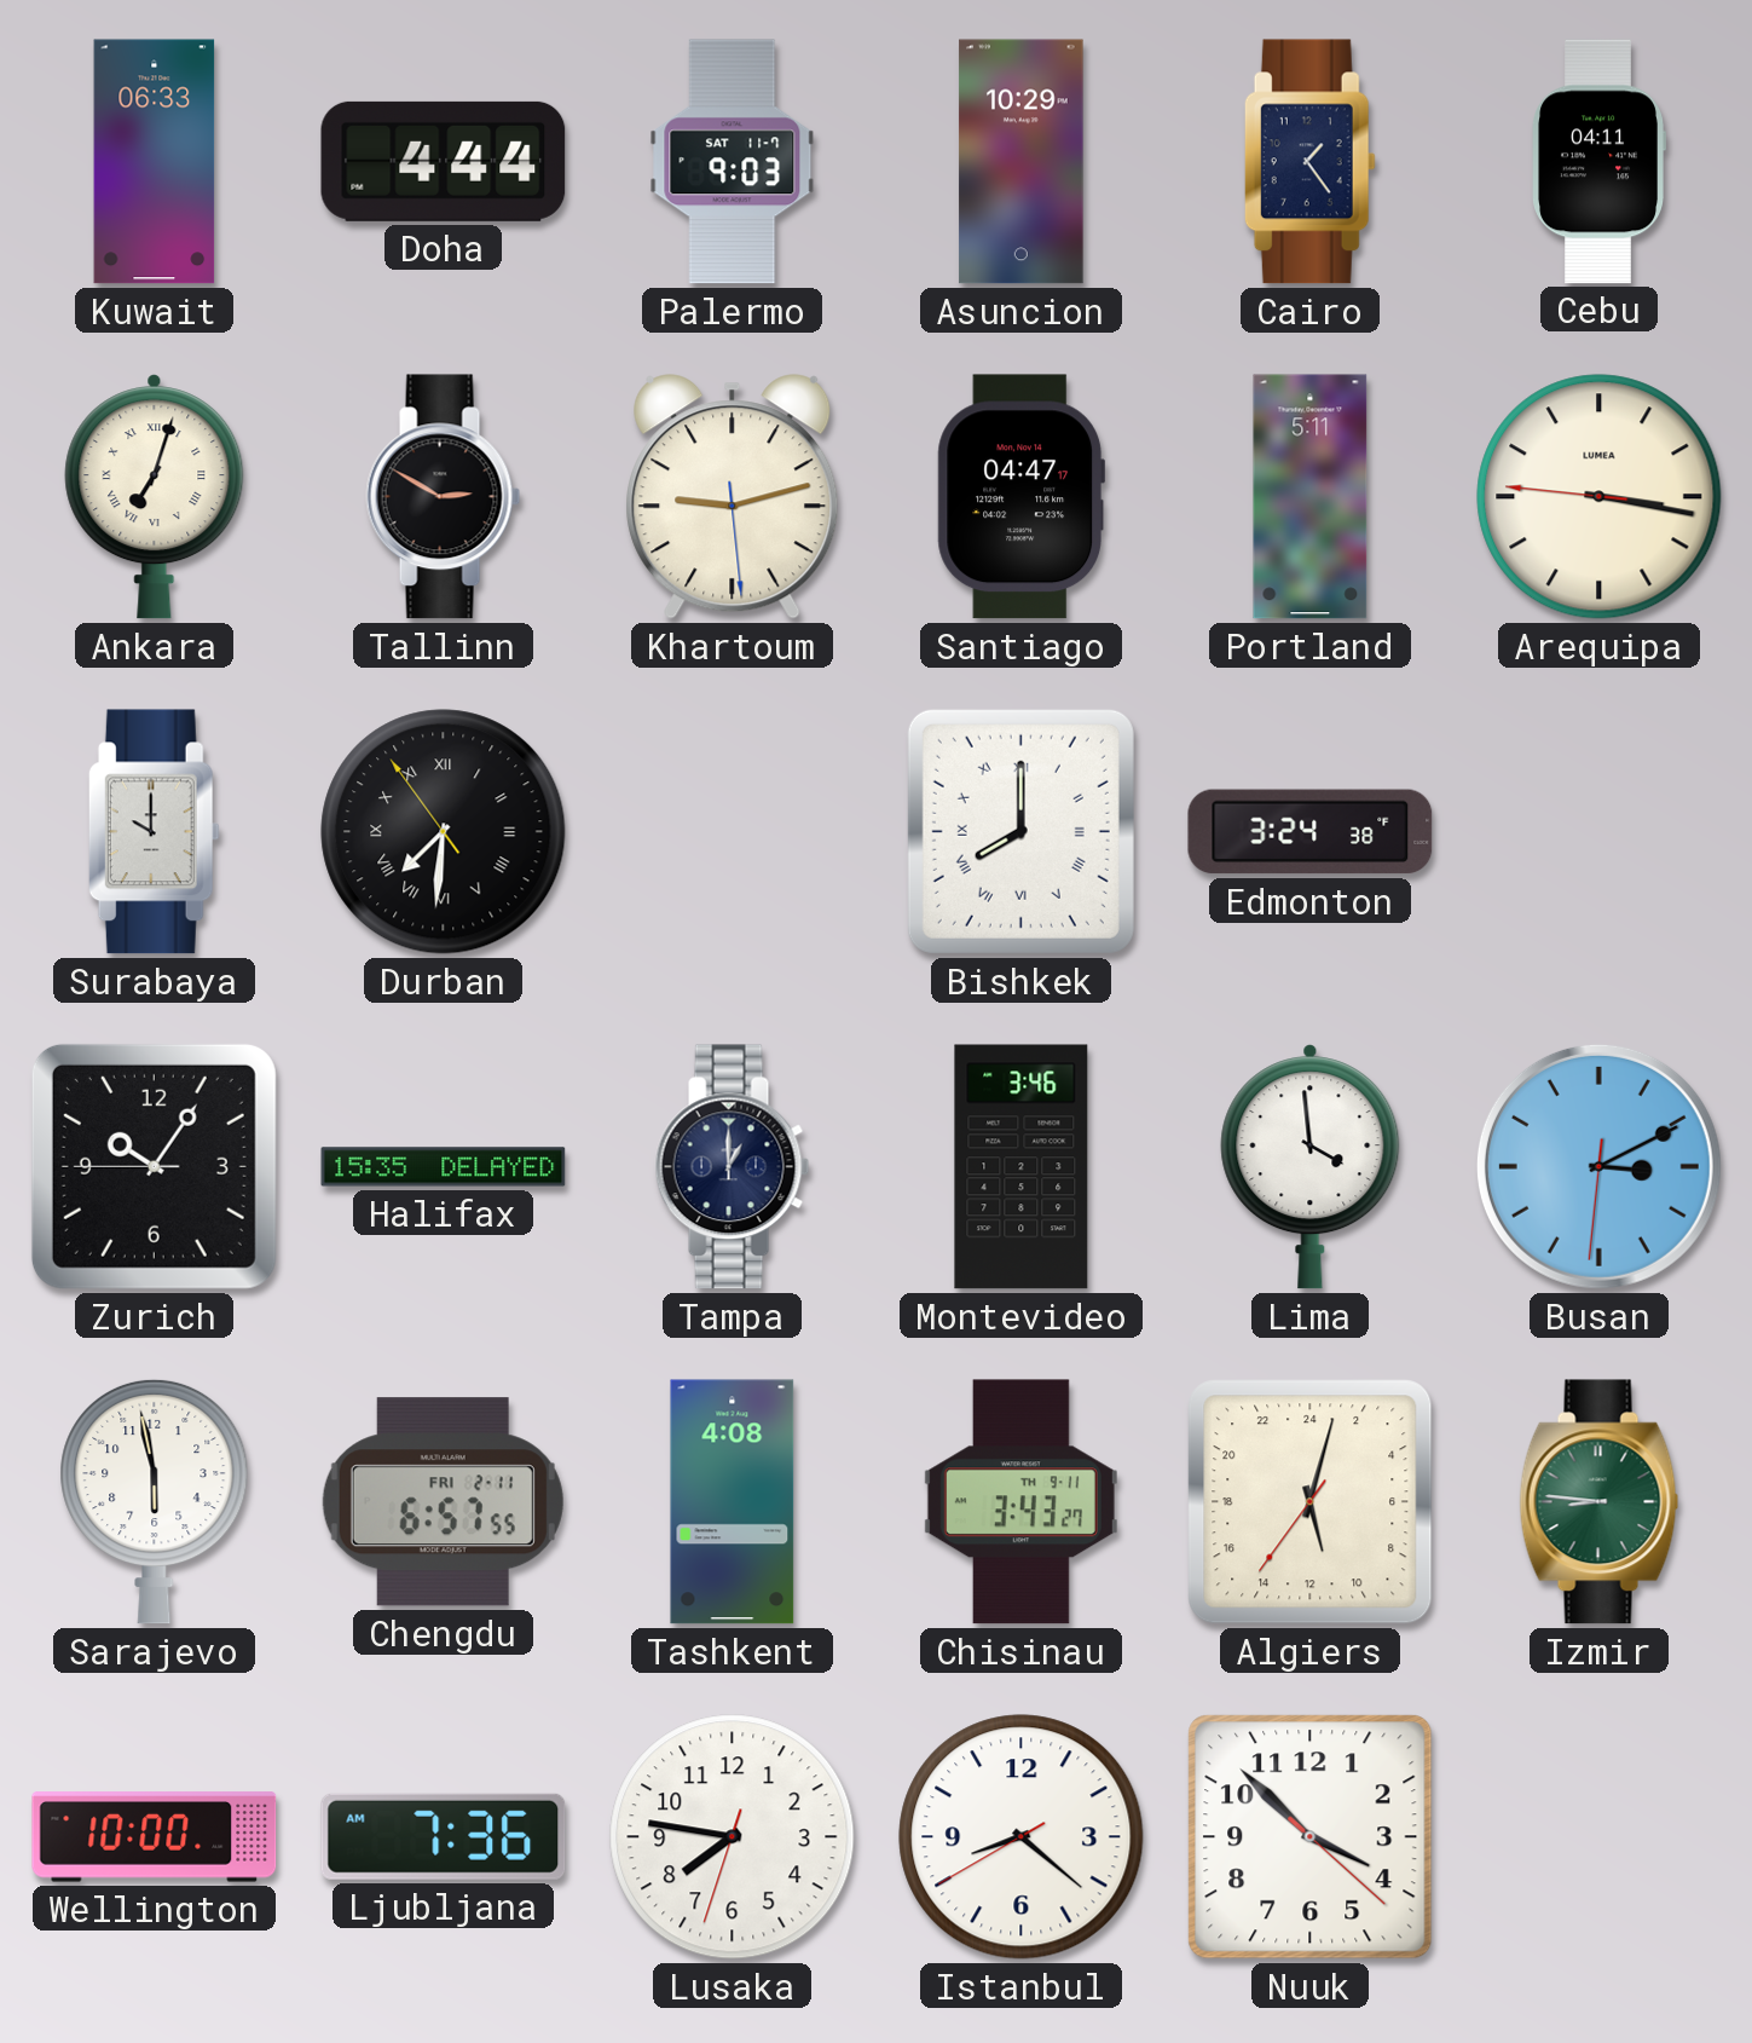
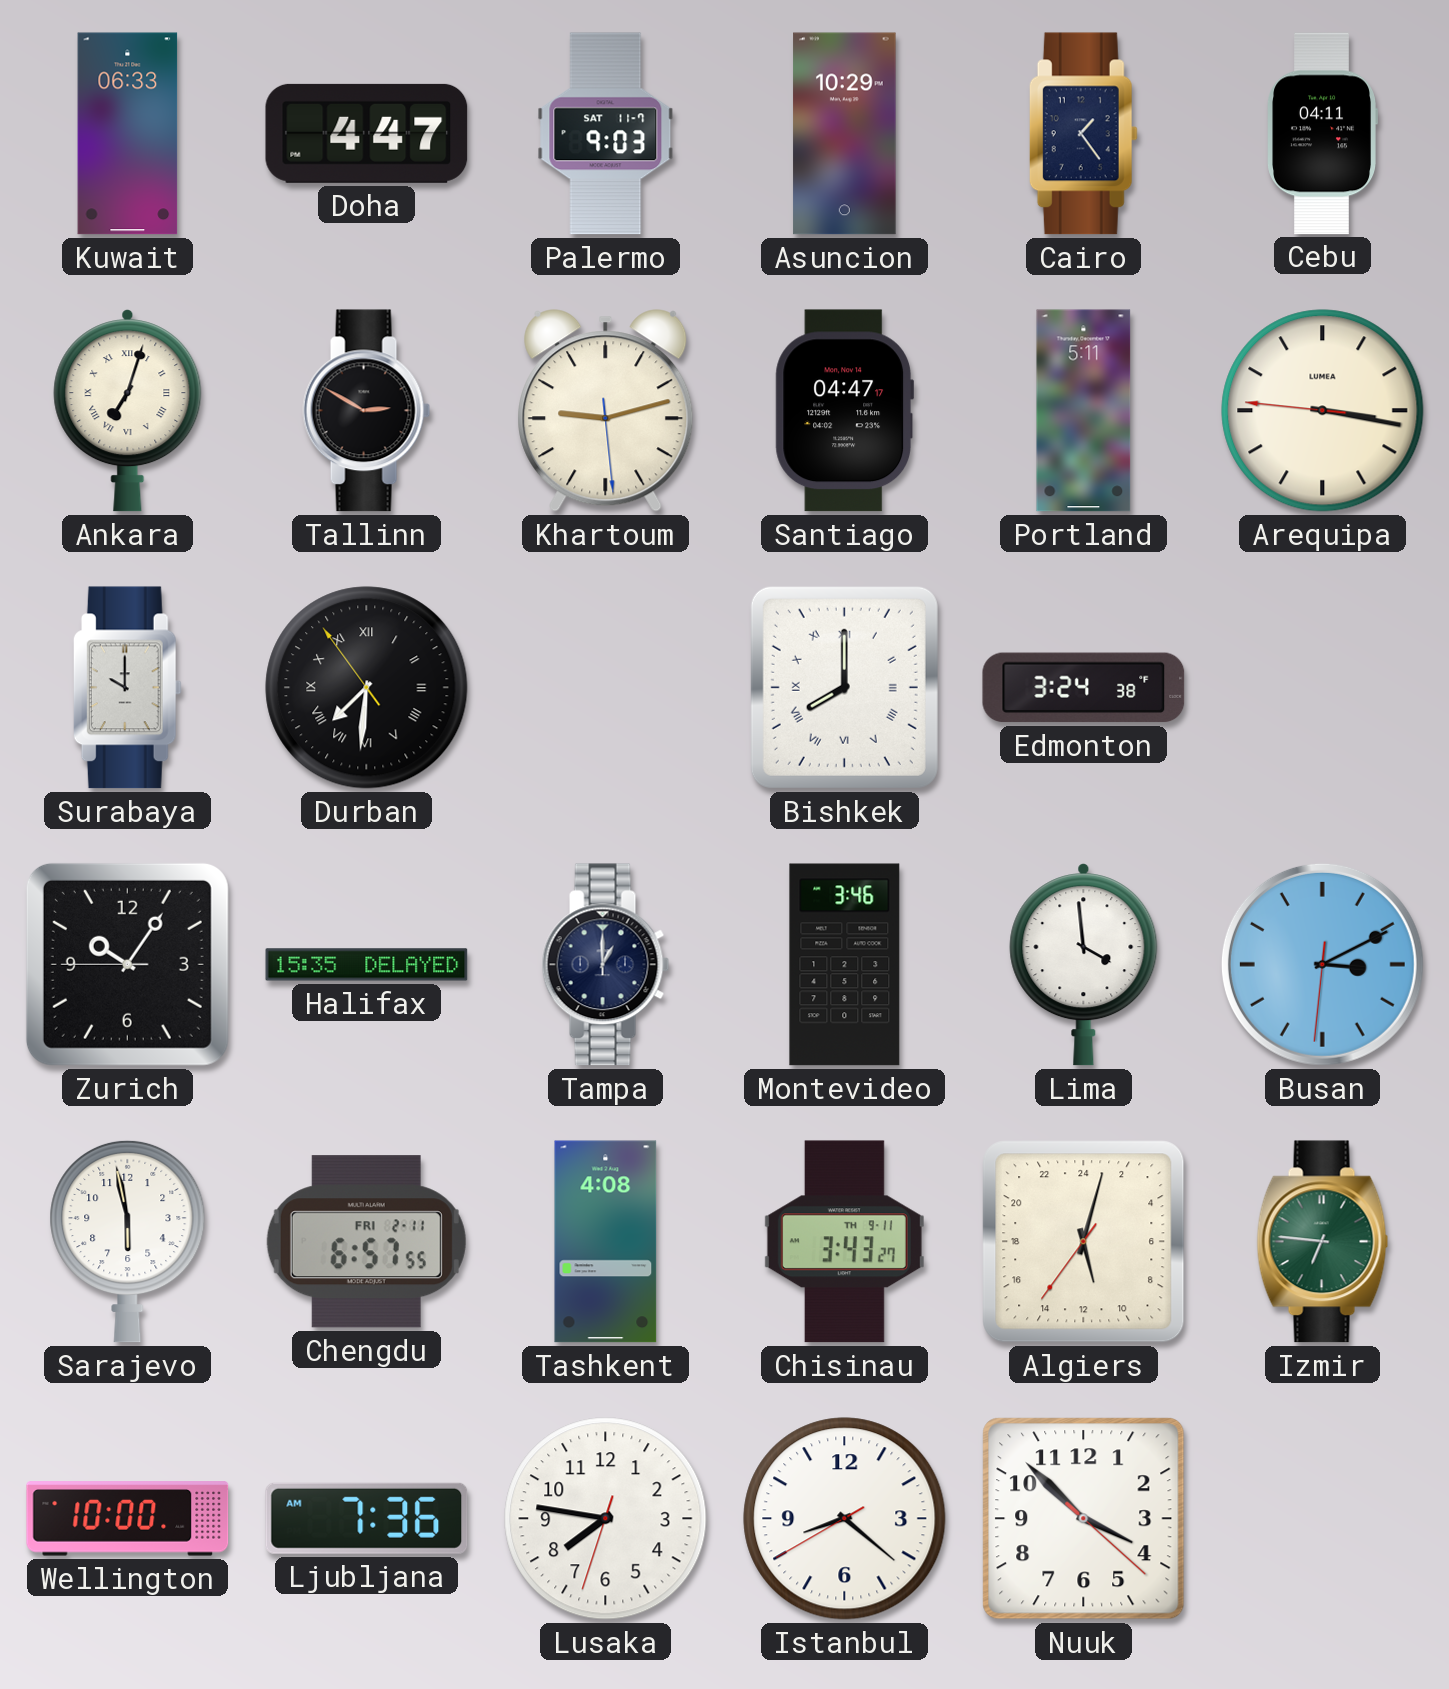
Doha: 4:44 -> 4:47
Izmir: 8:46 -> 6:46
